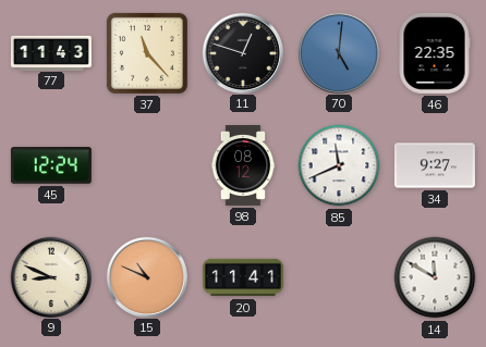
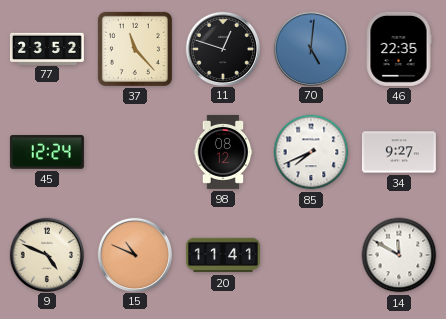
77: 11:43 -> 23:52
85: 11:41 -> 7:41
9: 8:49 -> 4:49
